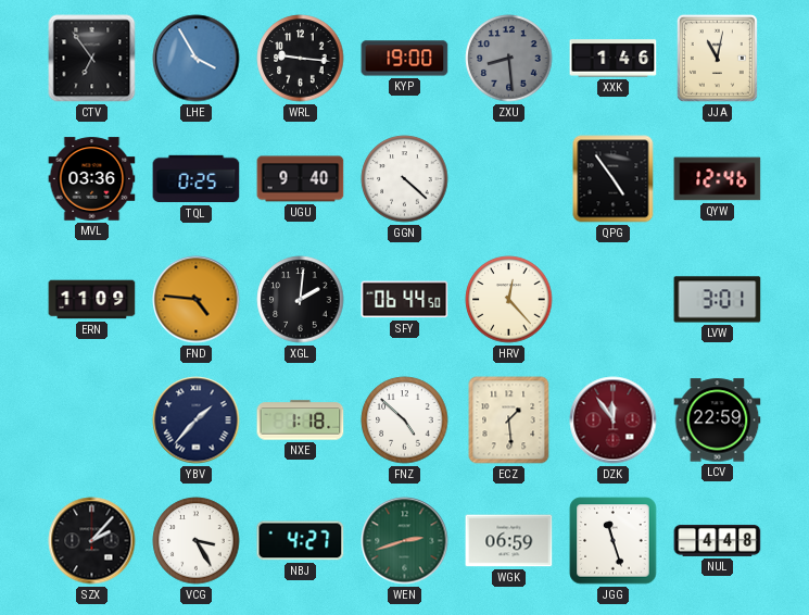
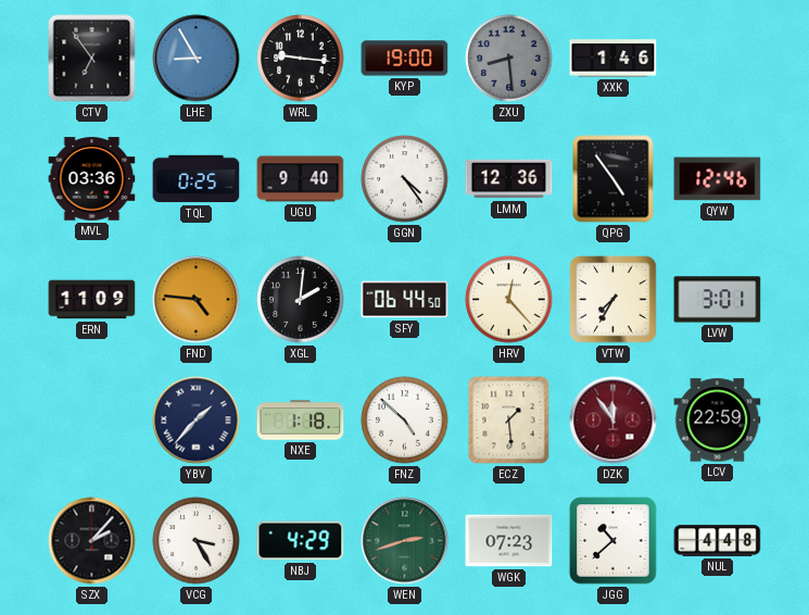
LHE: 3:55 -> 8:55
JJA: 11:02 -> none
GGN: 4:22 -> 4:24
LMM: none -> 12:36
VTW: none -> 7:35
NBJ: 4:27 -> 4:29
WGK: 06:59 -> 07:23
JGG: 11:27 -> 10:38
